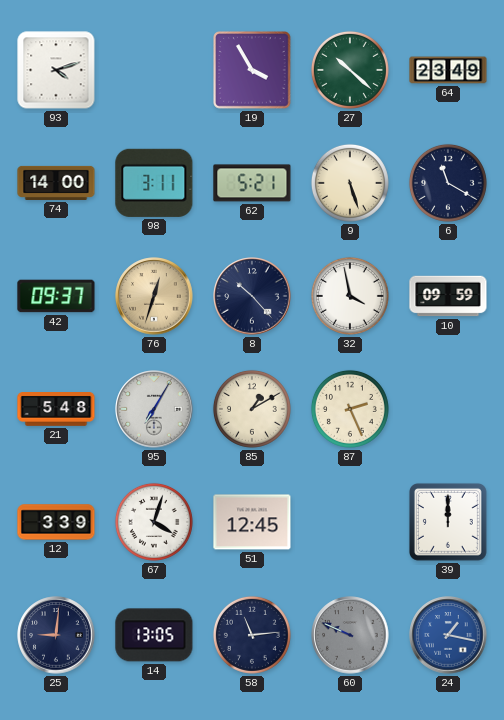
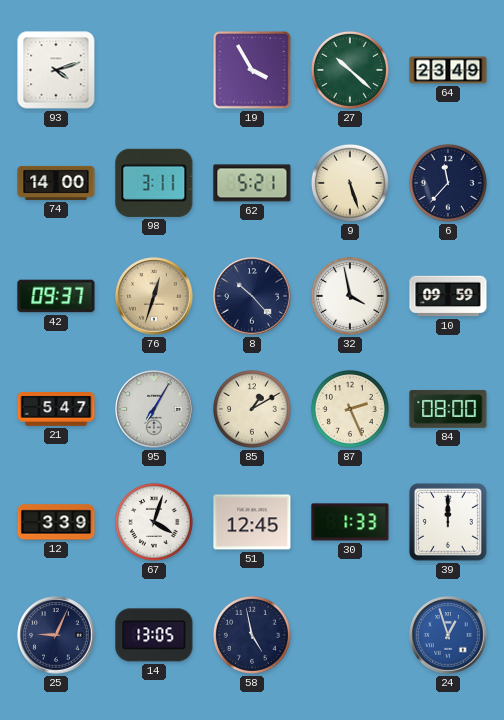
6: 11:20 -> 11:37
21: 5:48 -> 5:47
84: none -> 08:00
30: none -> 1:33
25: 9:01 -> 9:04
58: 11:14 -> 4:58
60: 9:49 -> none
24: 1:17 -> 12:57
